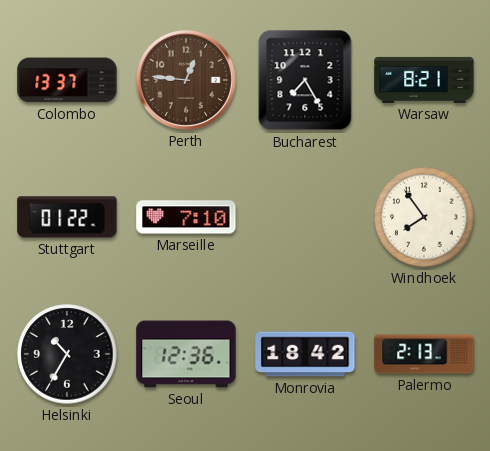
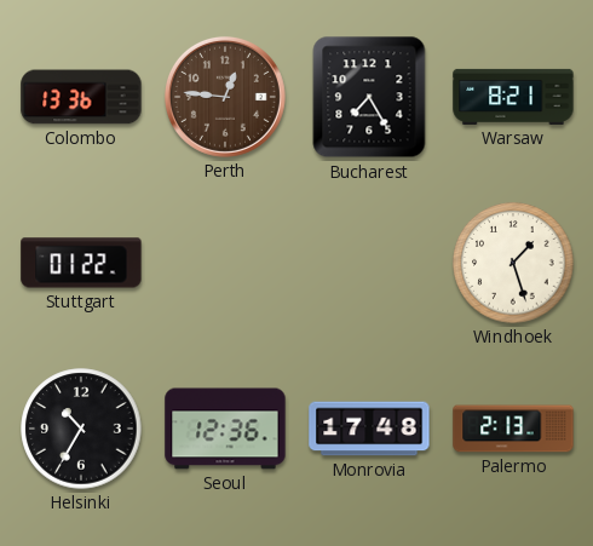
Colombo: 13:37 -> 13:36
Marseille: 7:10 -> none
Windhoek: 7:54 -> 1:27
Monrovia: 18:42 -> 17:48
